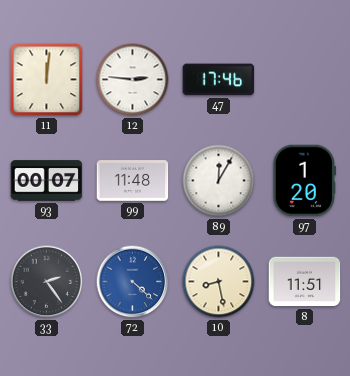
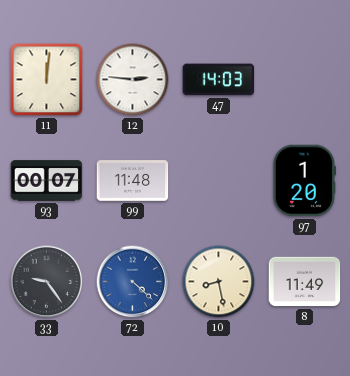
47: 17:46 -> 14:03
89: 12:05 -> none
33: 2:24 -> 9:24
8: 11:51 -> 11:49
